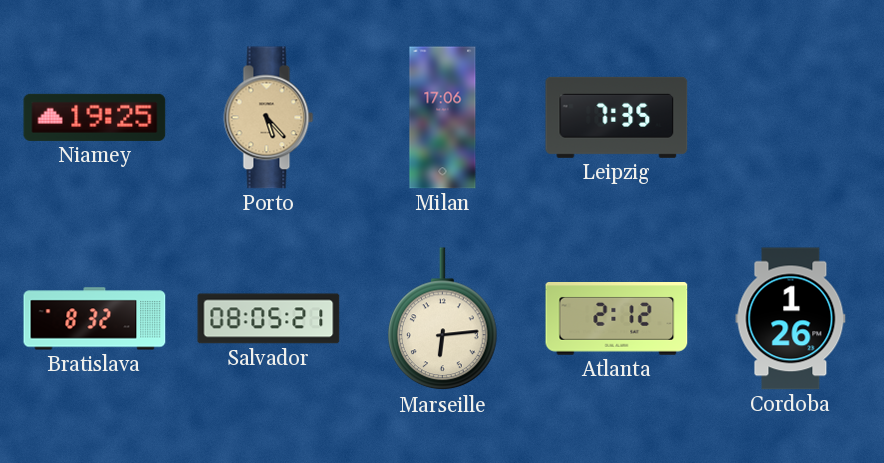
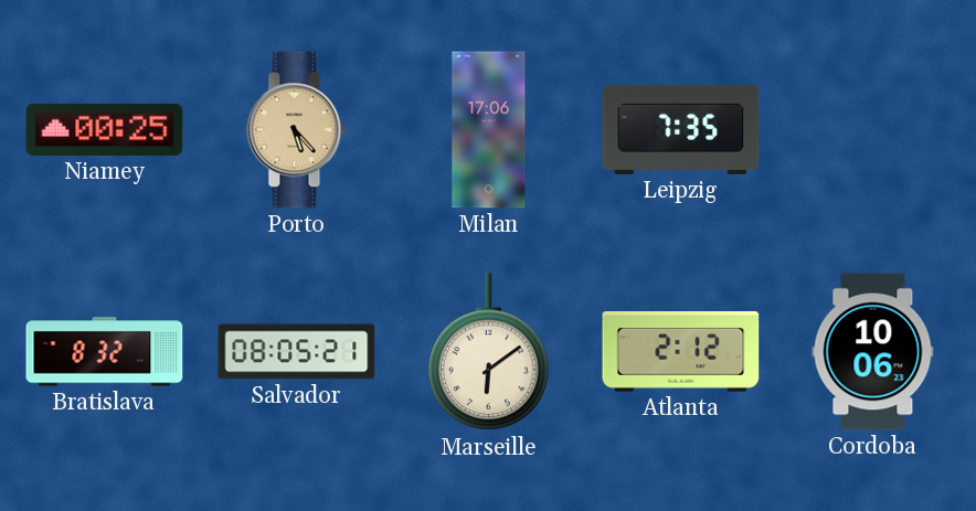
Niamey: 19:25 -> 00:25
Marseille: 6:14 -> 6:09
Cordoba: 1:26 -> 10:06
